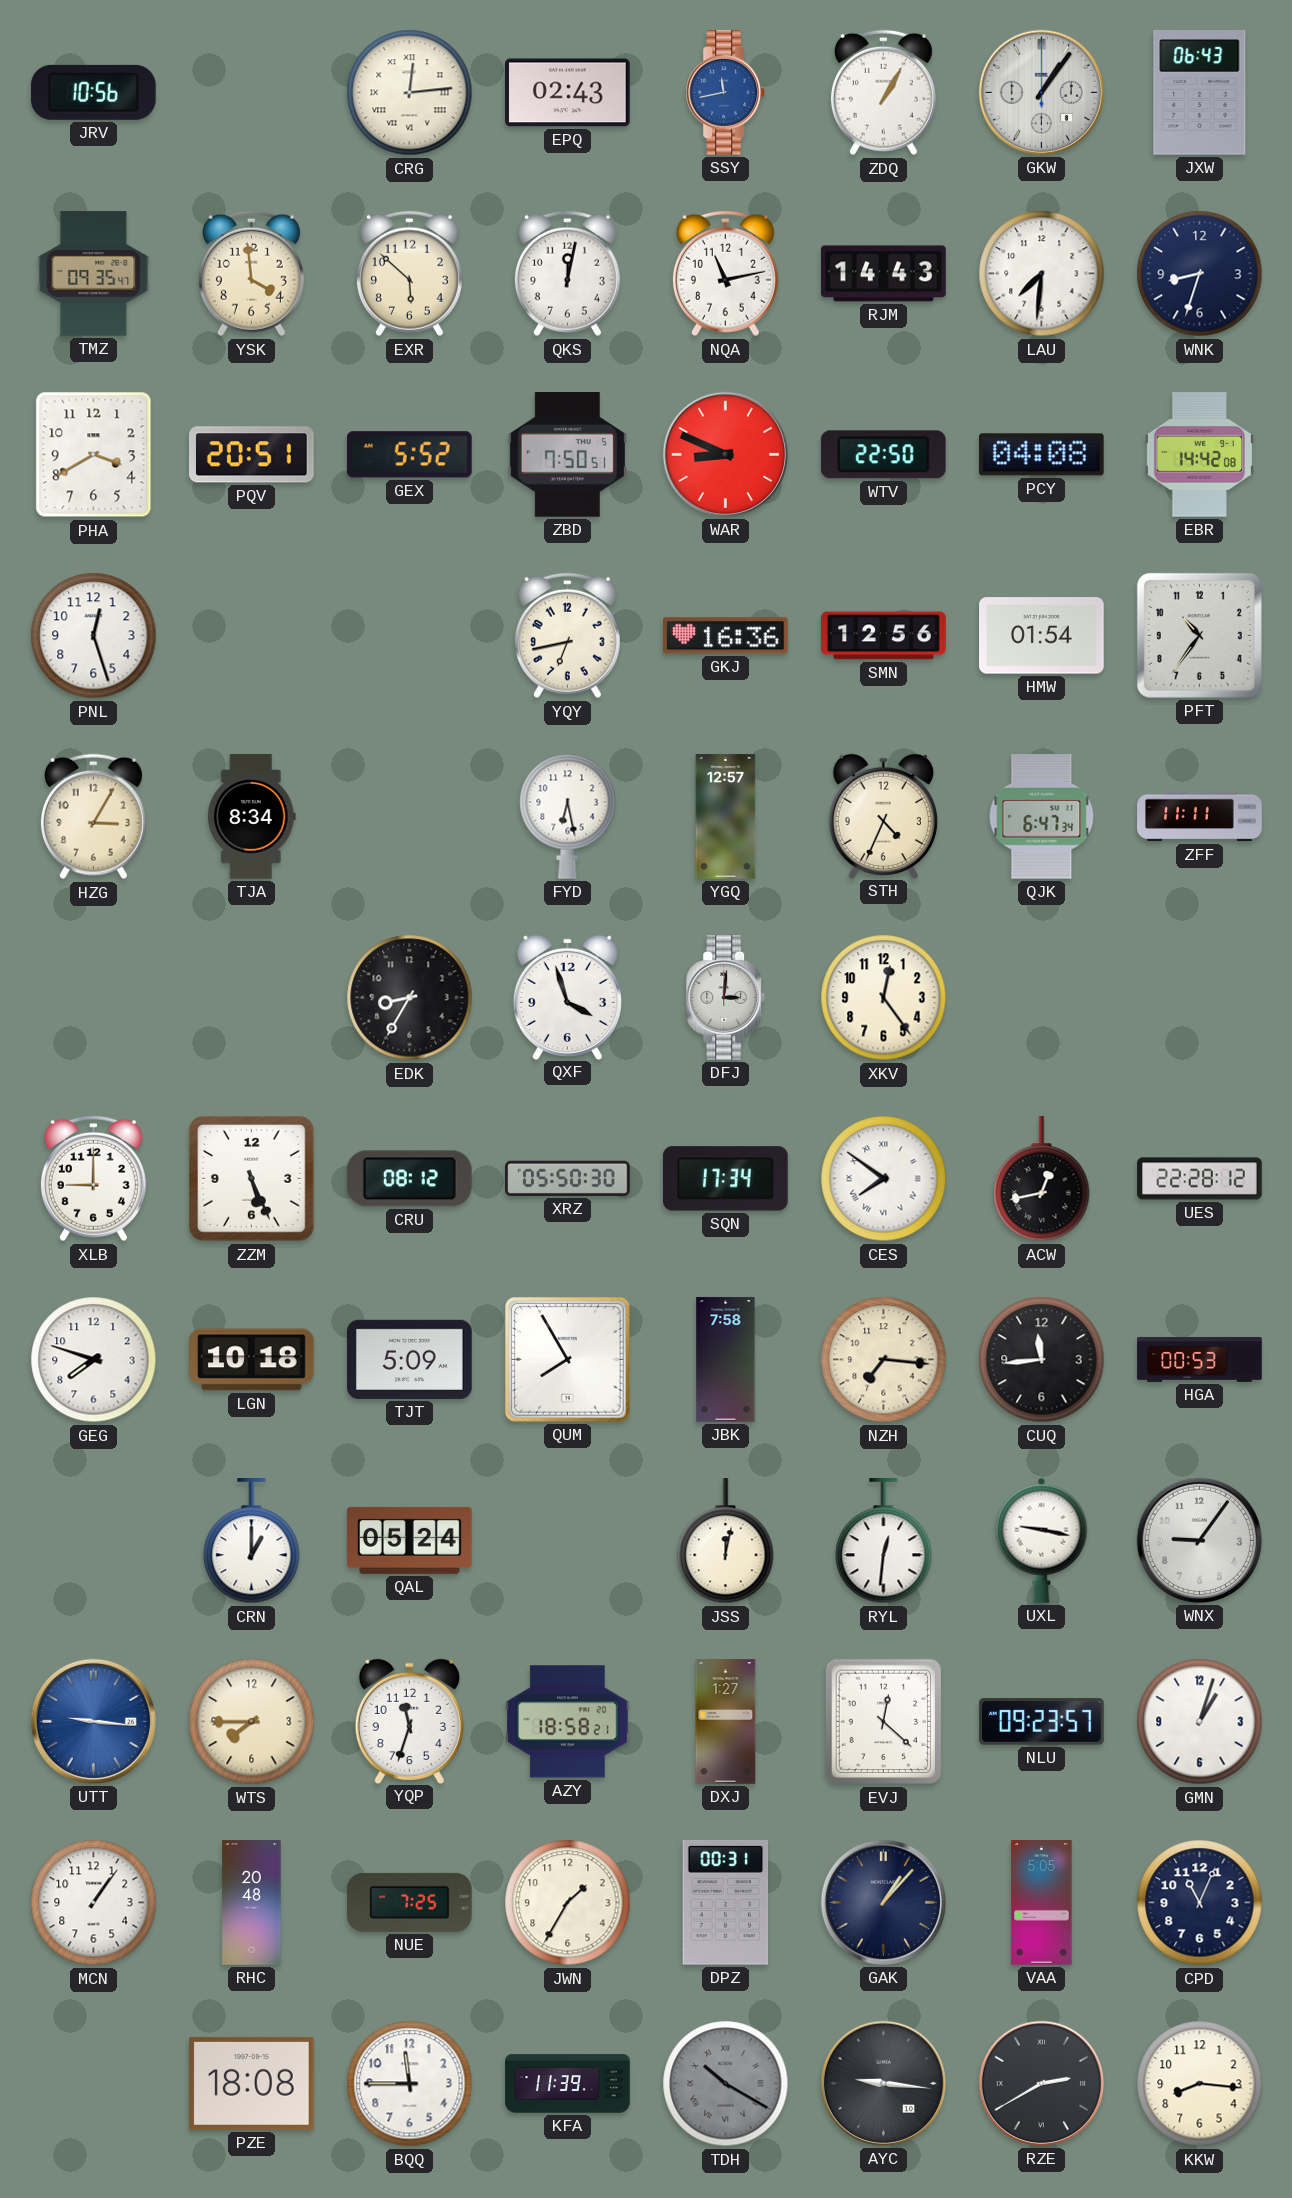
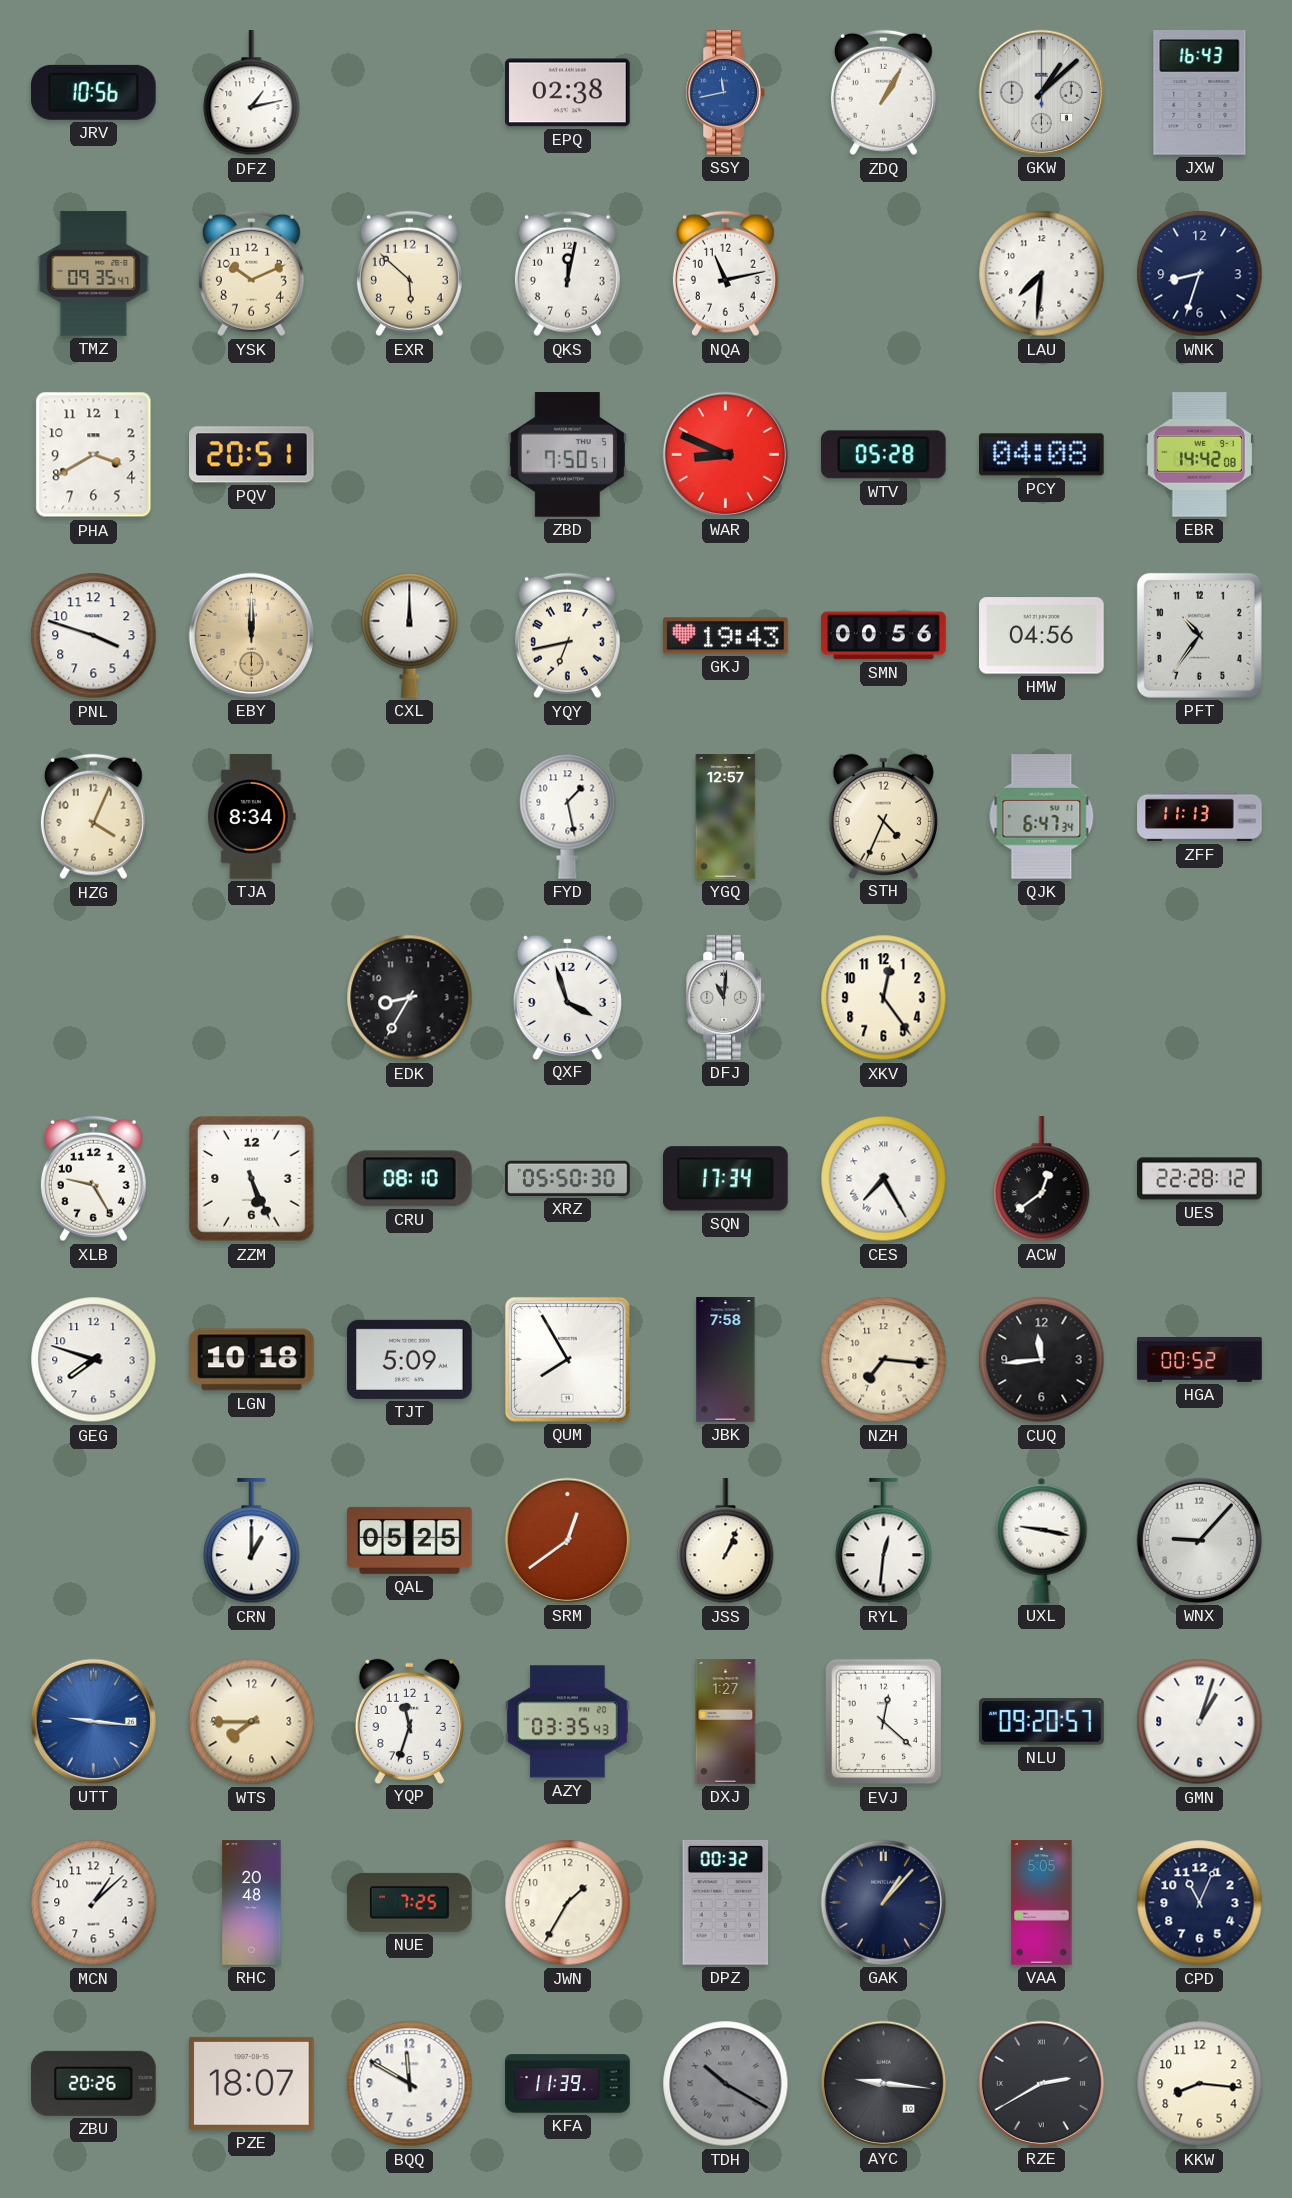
DFZ: none -> 1:13
CRG: 12:14 -> none
EPQ: 02:43 -> 02:38
GKW: 1:06 -> 1:08
JXW: 06:43 -> 16:43
YSK: 3:59 -> 10:11
RJM: 14:43 -> none
GEX: 5:52 -> none
WTV: 22:50 -> 05:28
PNL: 12:27 -> 3:48
EBY: none -> 12:00
CXL: none -> 12:00
GKJ: 16:36 -> 19:43
SMN: 12:56 -> 00:56
HMW: 01:54 -> 04:56
HZG: 3:05 -> 4:04
FYD: 6:28 -> 1:28
ZFF: 11:11 -> 11:13
DFJ: 3:01 -> 11:01
XLB: 9:00 -> 9:25
CRU: 08:12 -> 08:10
CES: 7:51 -> 7:25
ACW: 12:43 -> 12:39
HGA: 00:53 -> 00:52
QAL: 05:24 -> 05:25
SRM: none -> 12:39
JSS: 12:02 -> 1:04
WNX: 9:06 -> 9:07
AZY: 18:58 -> 03:35
NLU: 09:23 -> 09:20
MCN: 1:06 -> 1:08
DPZ: 00:31 -> 00:32
ZBU: none -> 20:26
PZE: 18:08 -> 18:07
BQQ: 11:45 -> 11:50
